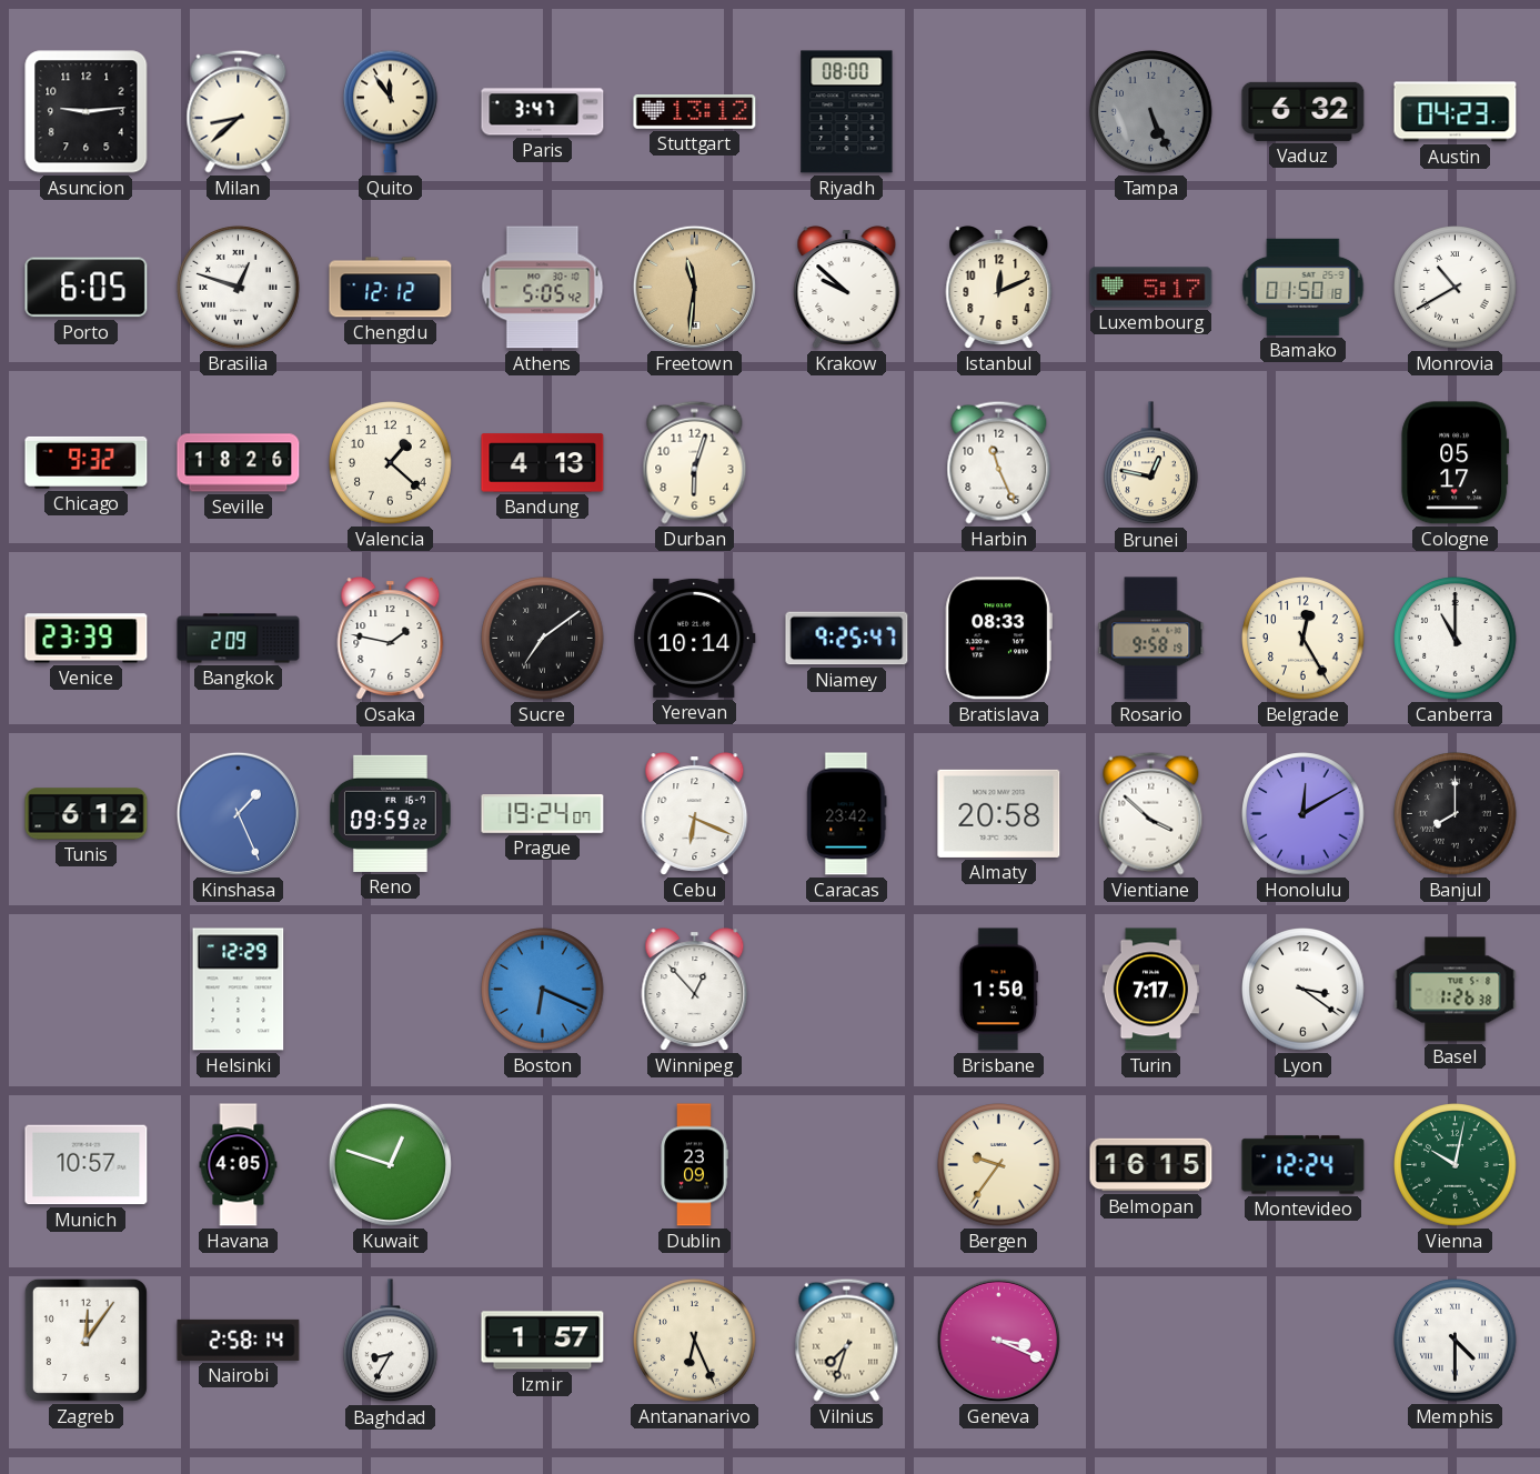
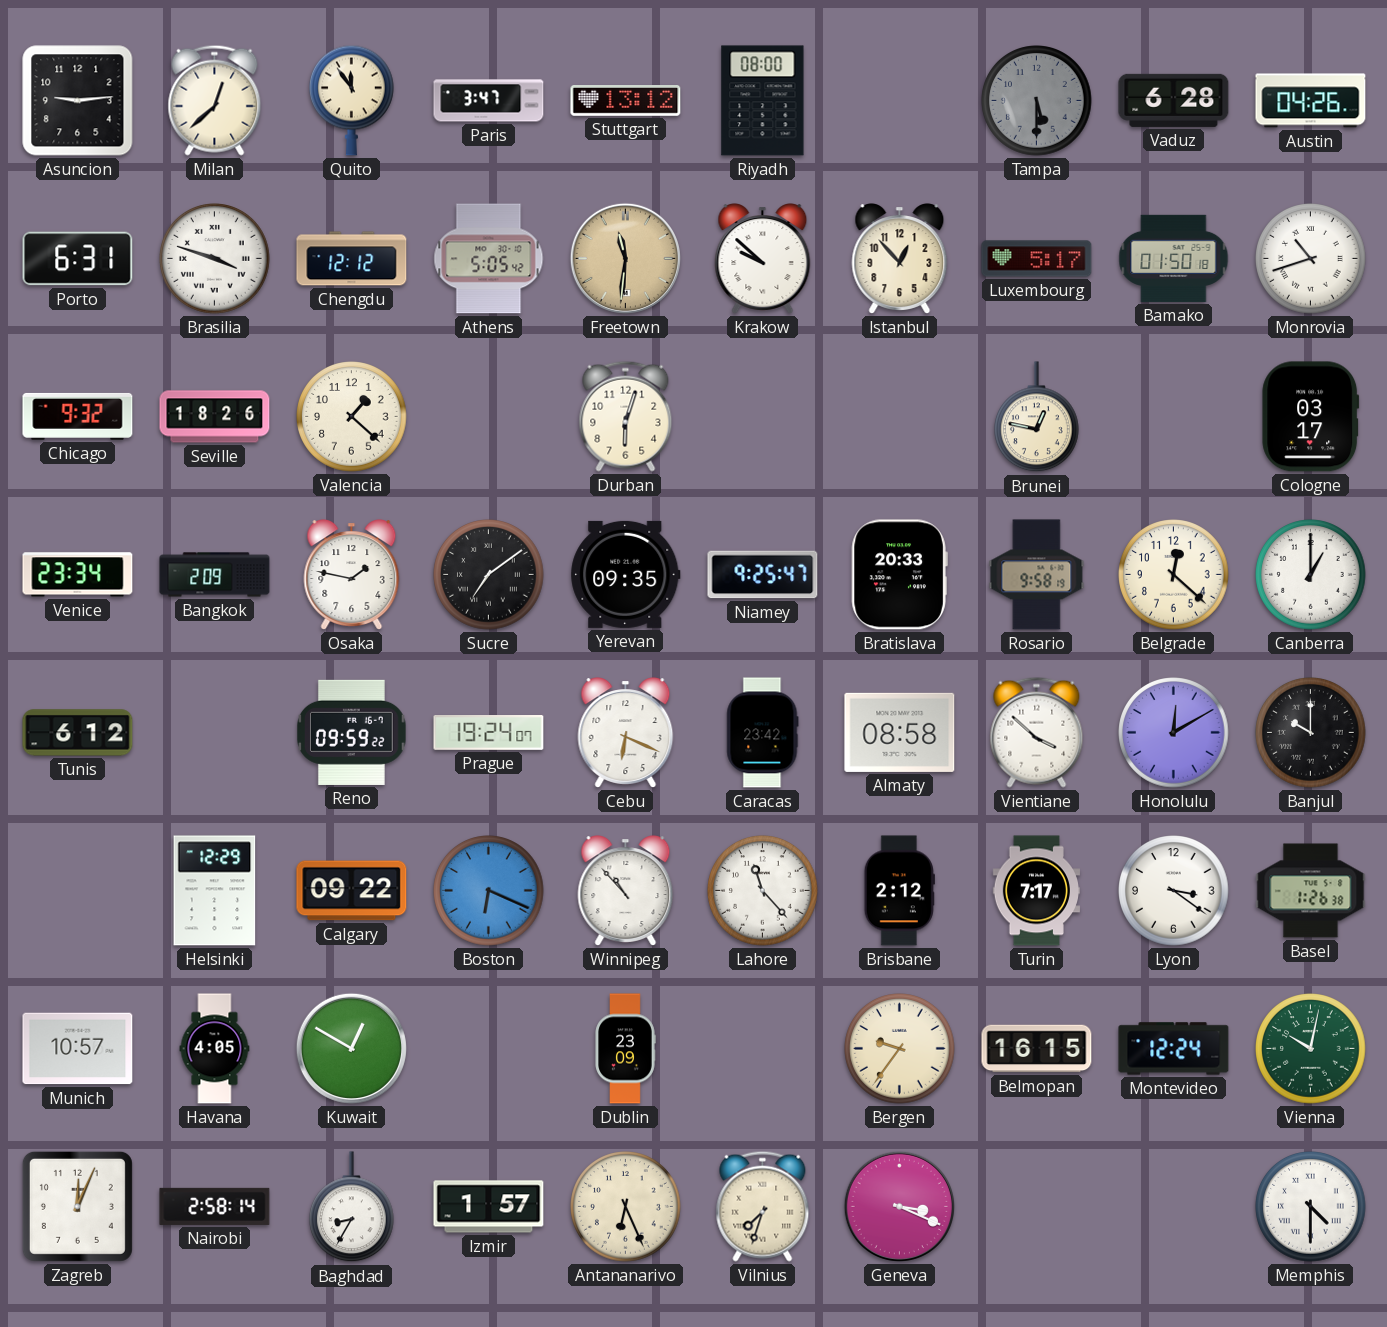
Milan: 8:38 -> 12:38
Tampa: 5:26 -> 5:30
Vaduz: 6:32 -> 6:28
Austin: 04:23 -> 04:26
Porto: 6:05 -> 6:31
Brasilia: 12:48 -> 3:48
Istanbul: 12:11 -> 12:53
Monrovia: 10:40 -> 10:42
Bandung: 4:13 -> none
Harbin: 11:26 -> none
Cologne: 05:17 -> 03:17
Venice: 23:39 -> 23:34
Yerevan: 10:14 -> 09:35
Bratislava: 08:33 -> 20:33
Belgrade: 12:25 -> 12:22
Canberra: 11:00 -> 1:00
Kinshasa: 1:26 -> none
Almaty: 20:58 -> 08:58
Banjul: 8:00 -> 10:00
Calgary: none -> 09:22
Winnipeg: 12:53 -> 10:53
Lahore: none -> 11:23
Brisbane: 1:50 -> 2:12
Kuwait: 12:48 -> 12:50
Zagreb: 12:06 -> 12:04
